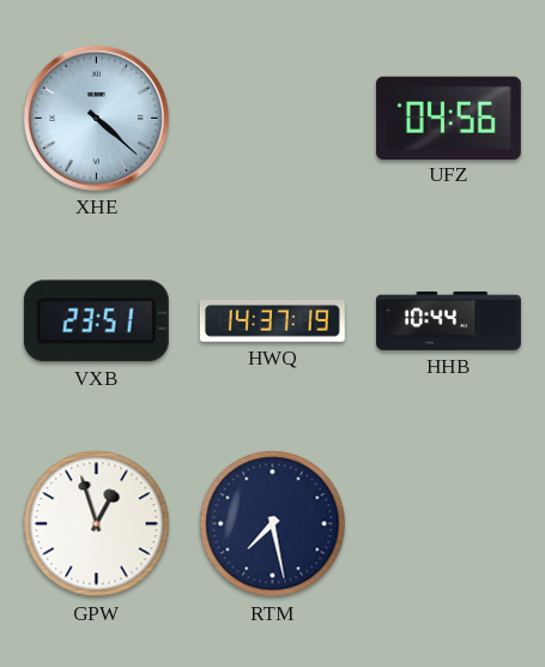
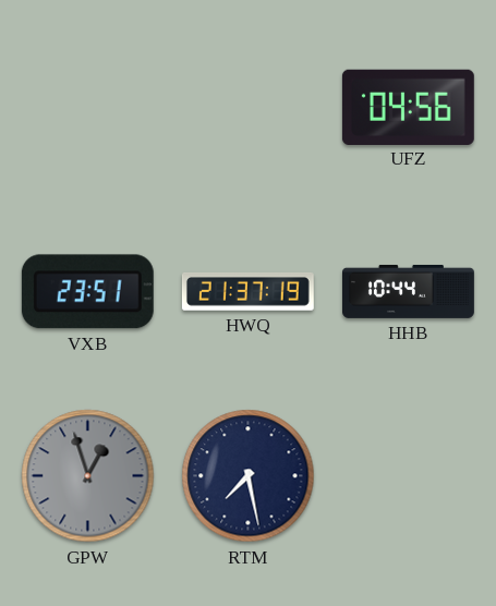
XHE: 4:22 -> none
HWQ: 14:37 -> 21:37
GPW dial: white -> grey
